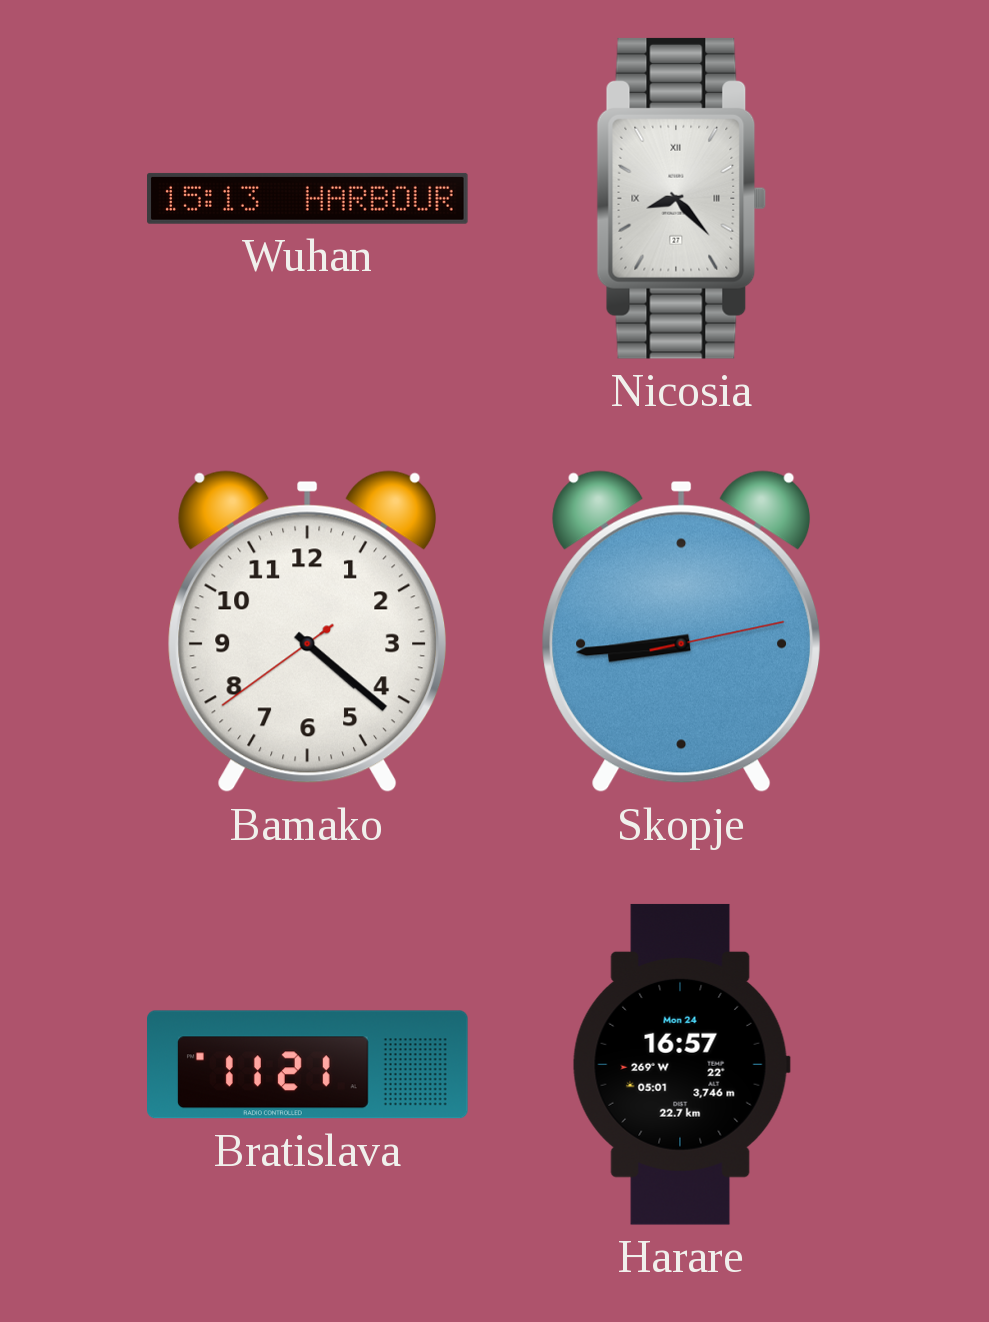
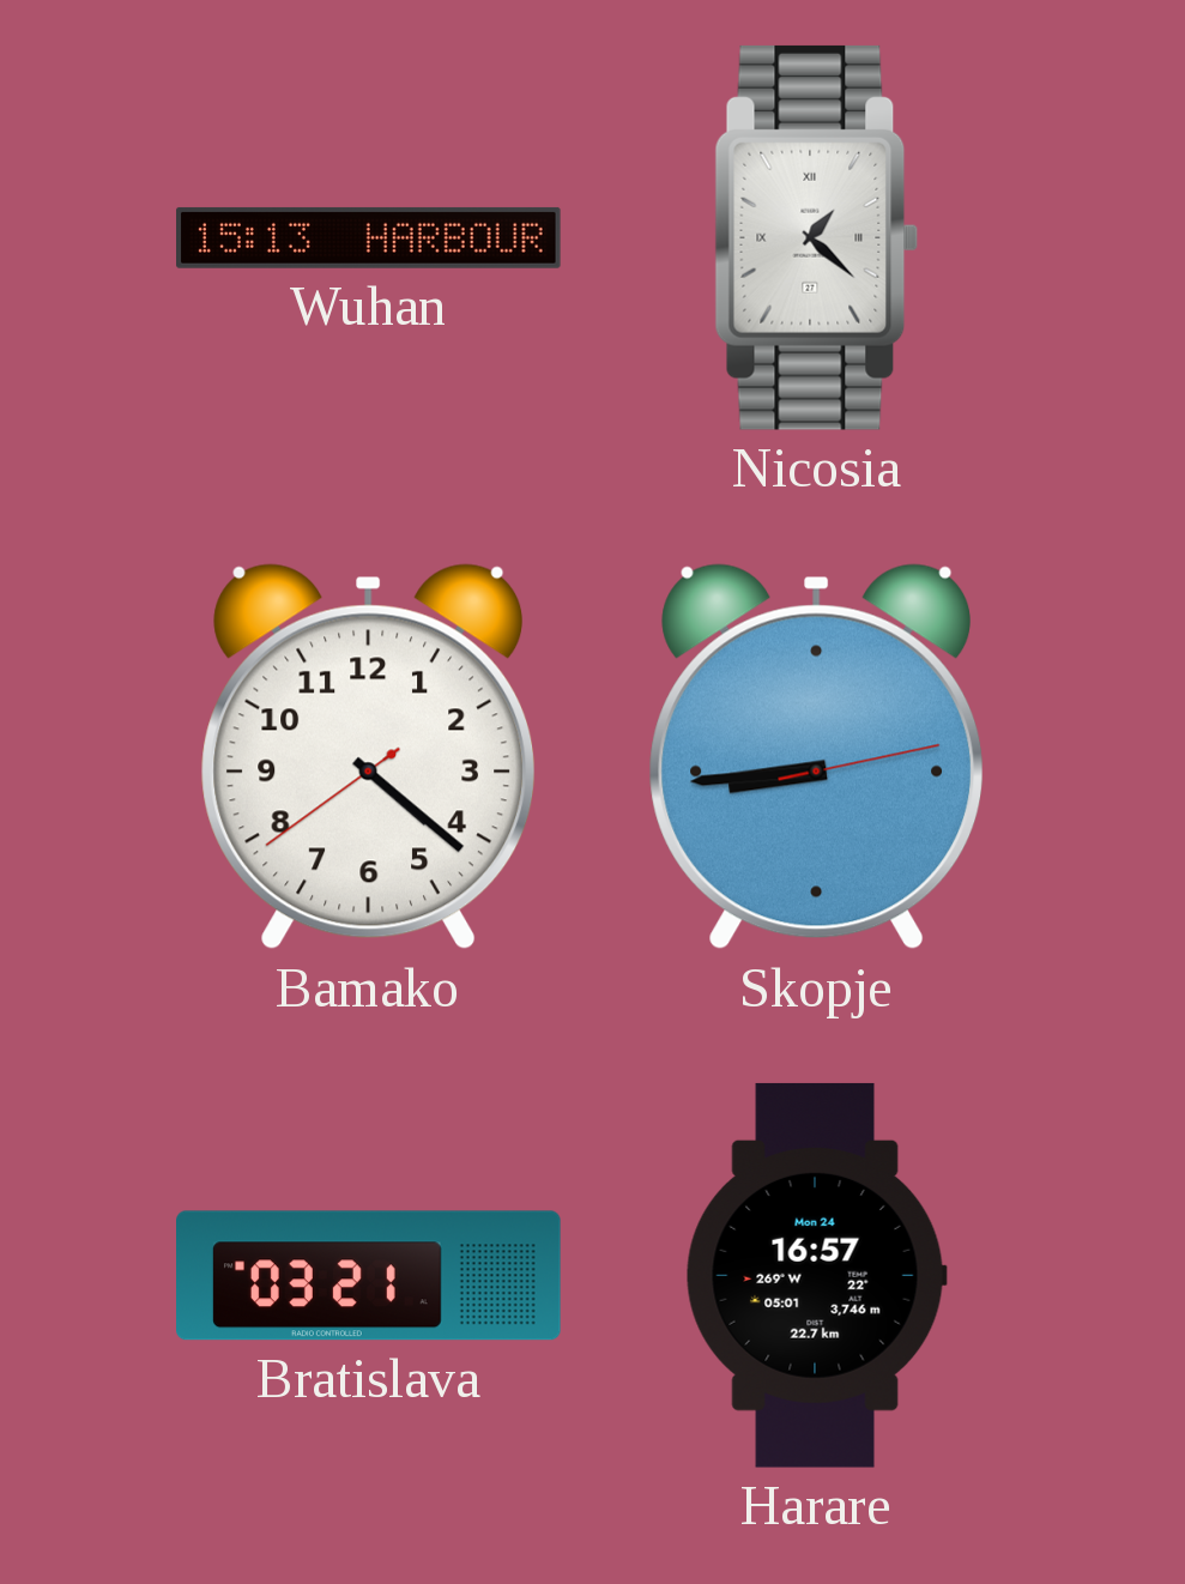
Nicosia: 8:23 -> 1:22
Bratislava: 11:21 -> 03:21
